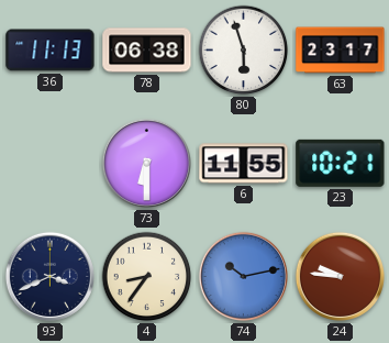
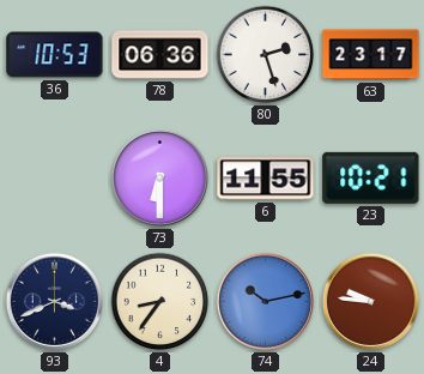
36: 11:13 -> 10:53
78: 06:38 -> 06:36
80: 5:57 -> 2:27
